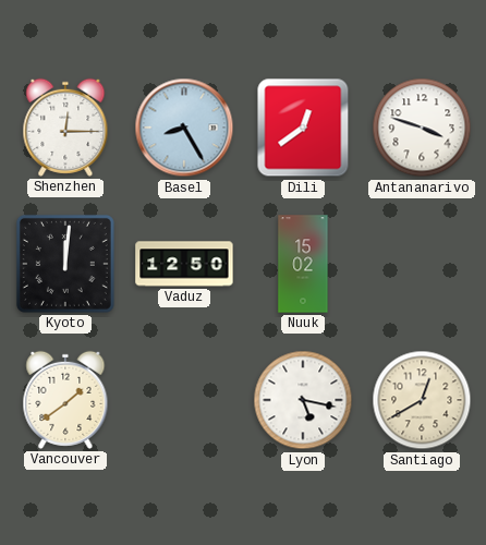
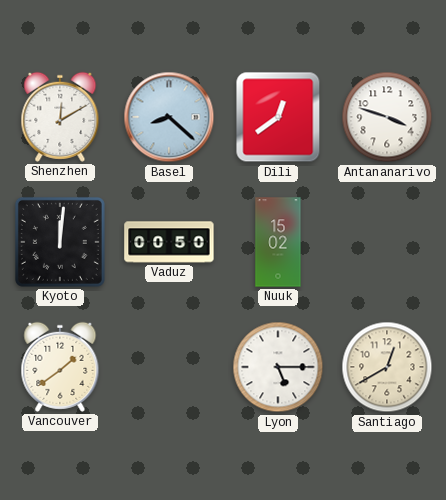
Shenzhen: 12:15 -> 12:10
Basel: 8:25 -> 8:22
Vaduz: 12:50 -> 00:50
Lyon: 5:17 -> 5:15
